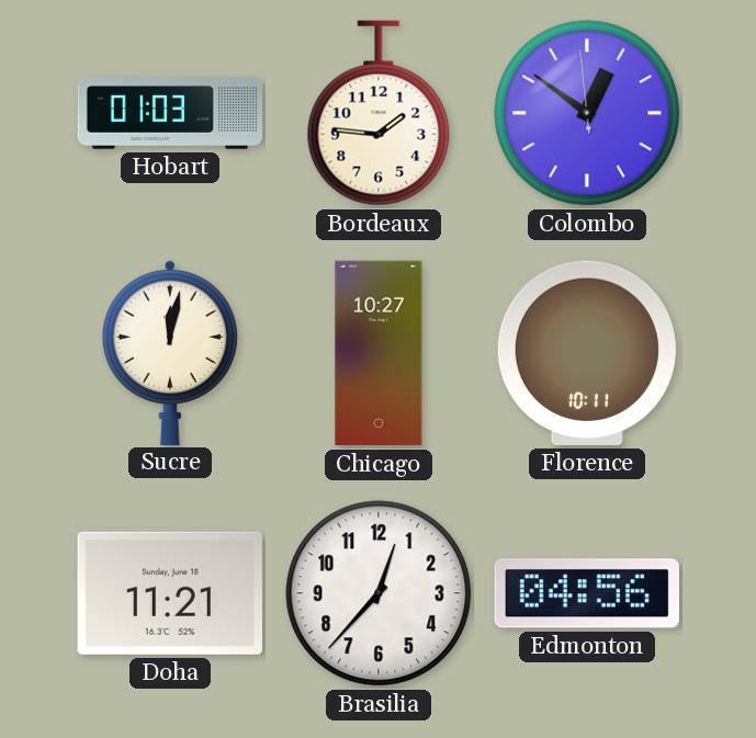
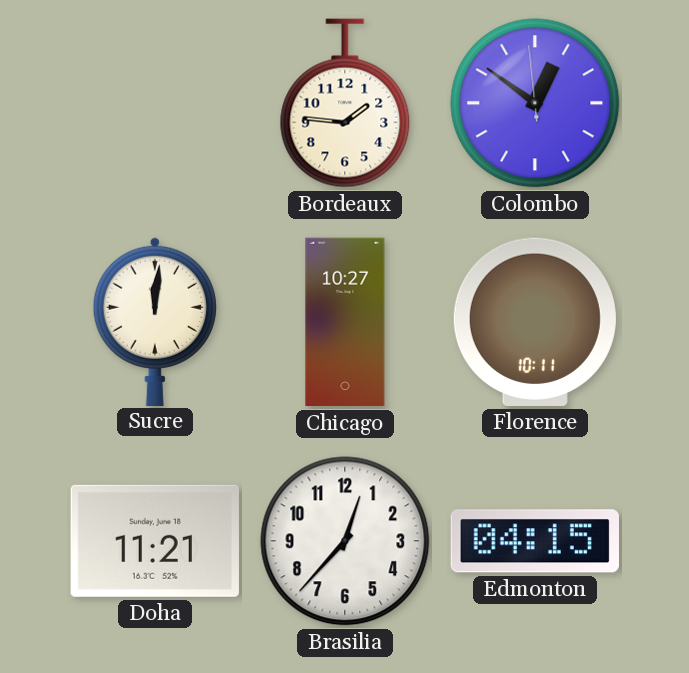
Hobart: 01:03 -> none
Sucre: 12:02 -> 12:01
Edmonton: 04:56 -> 04:15
